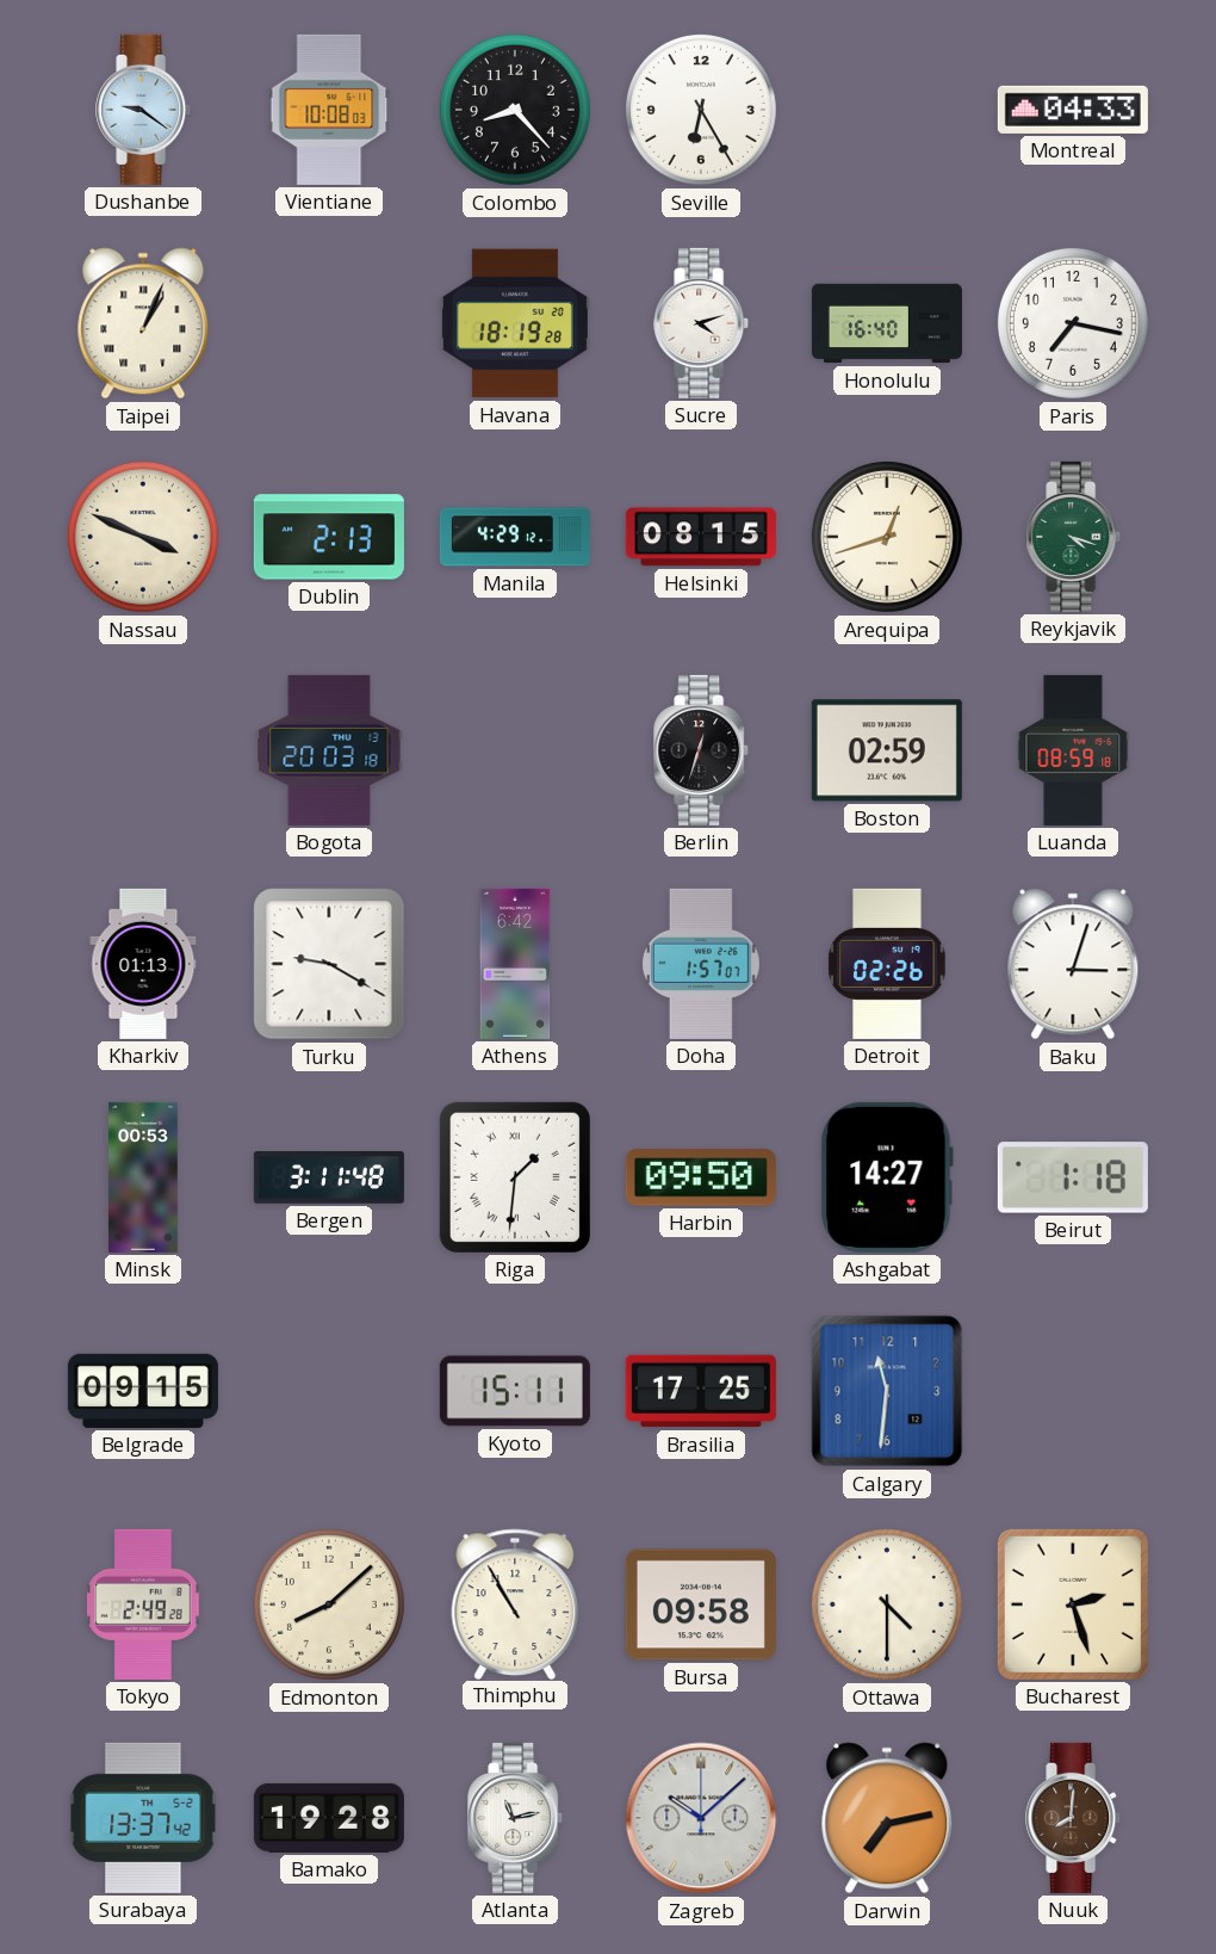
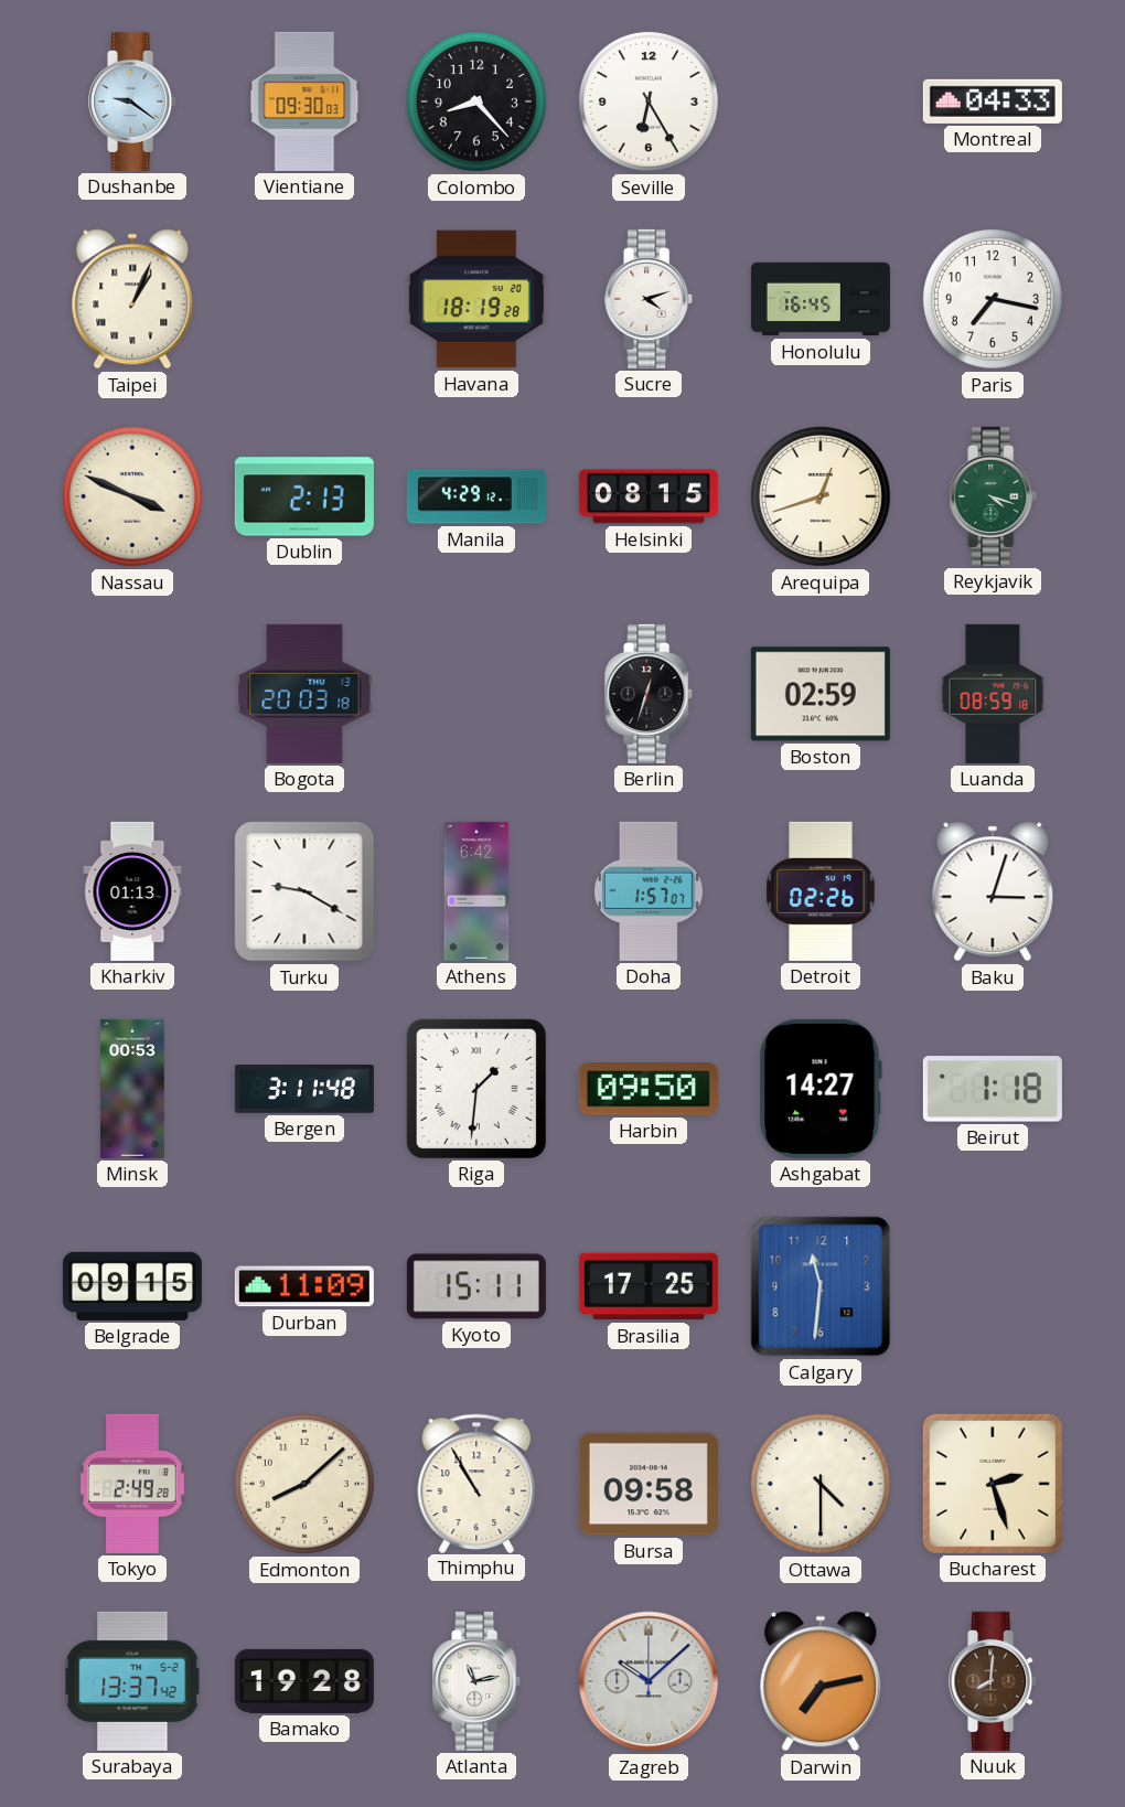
Vientiane: 10:08 -> 09:30
Honolulu: 16:40 -> 16:45
Durban: none -> 11:09
